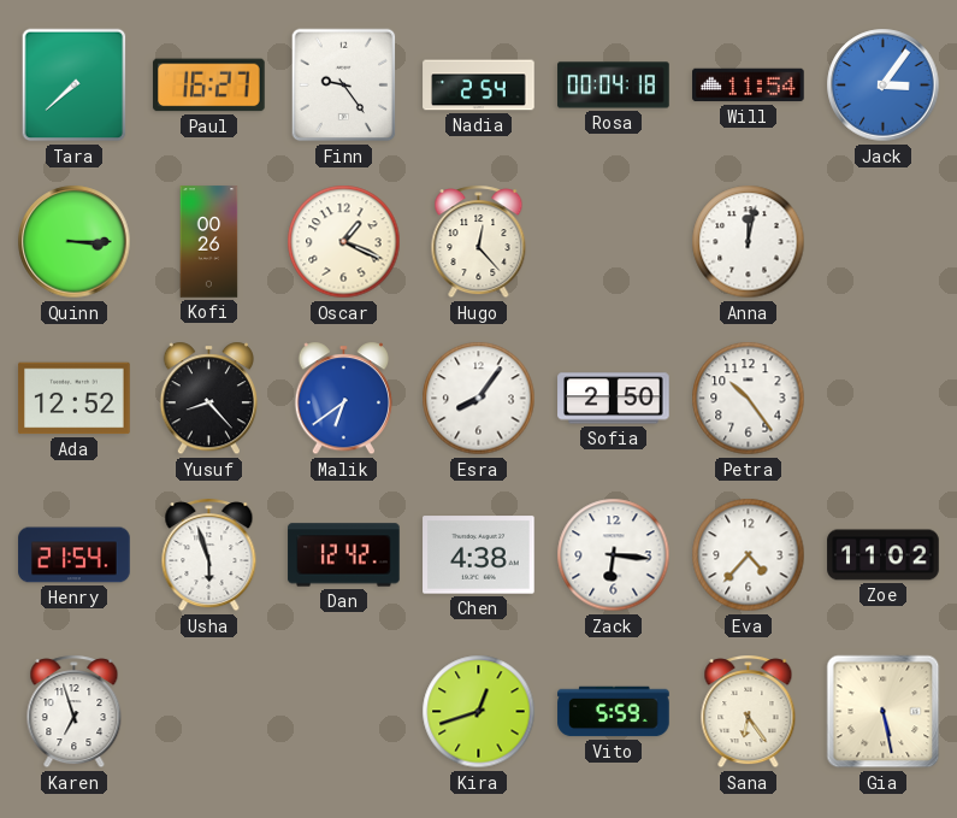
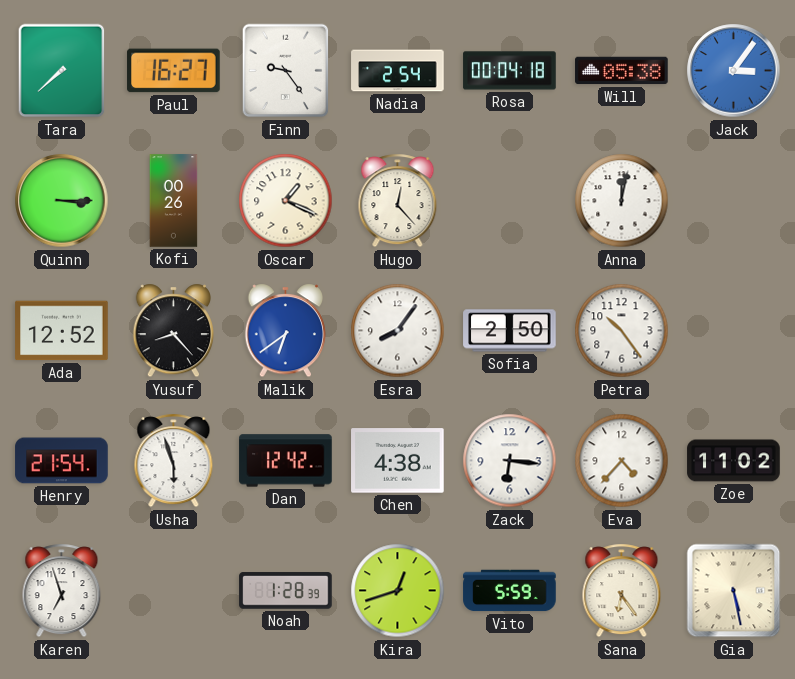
Will: 11:54 -> 05:38
Noah: none -> 1:28
